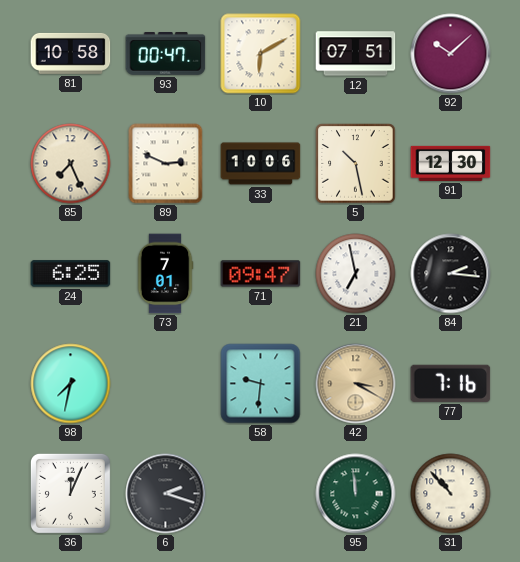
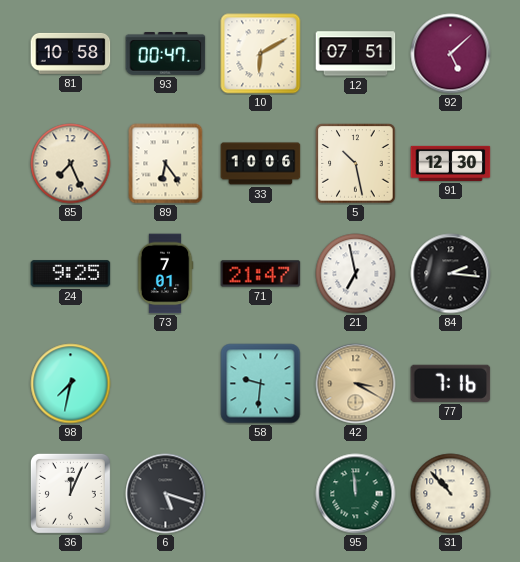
92: 10:08 -> 5:08
89: 2:49 -> 6:24
24: 6:25 -> 9:25
71: 09:47 -> 21:47
6: 2:18 -> 5:18
